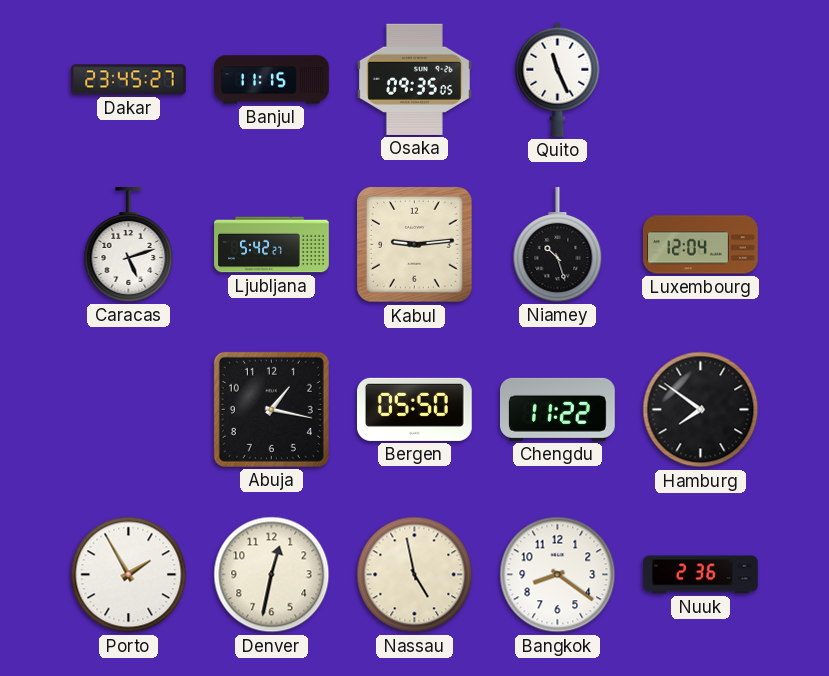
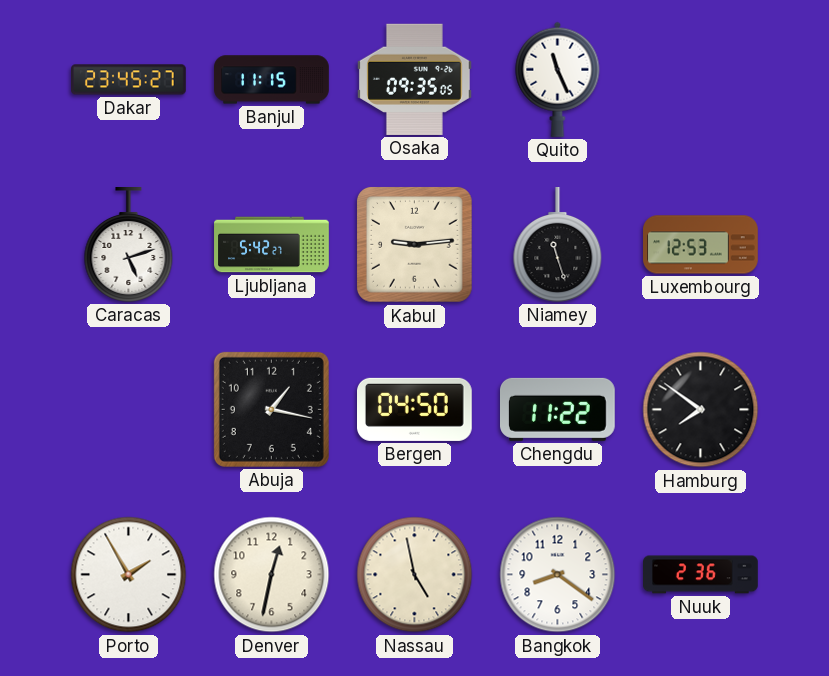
Niamey: 10:27 -> 11:27
Luxembourg: 12:04 -> 12:53
Bergen: 05:50 -> 04:50
